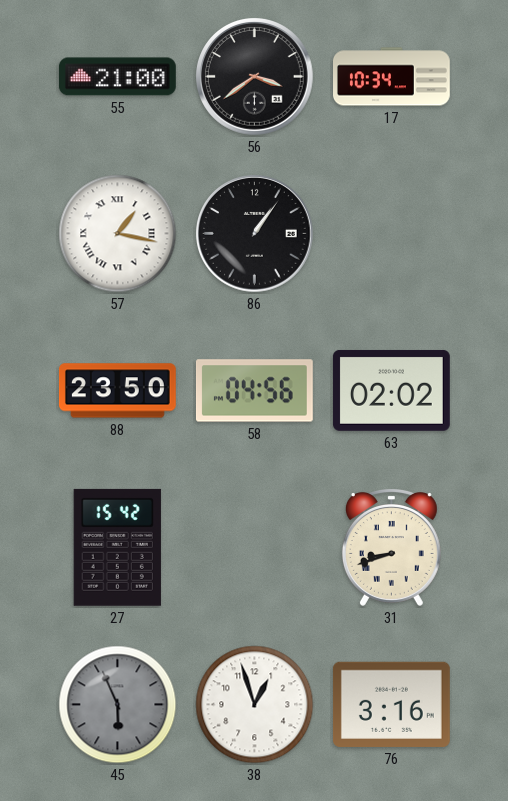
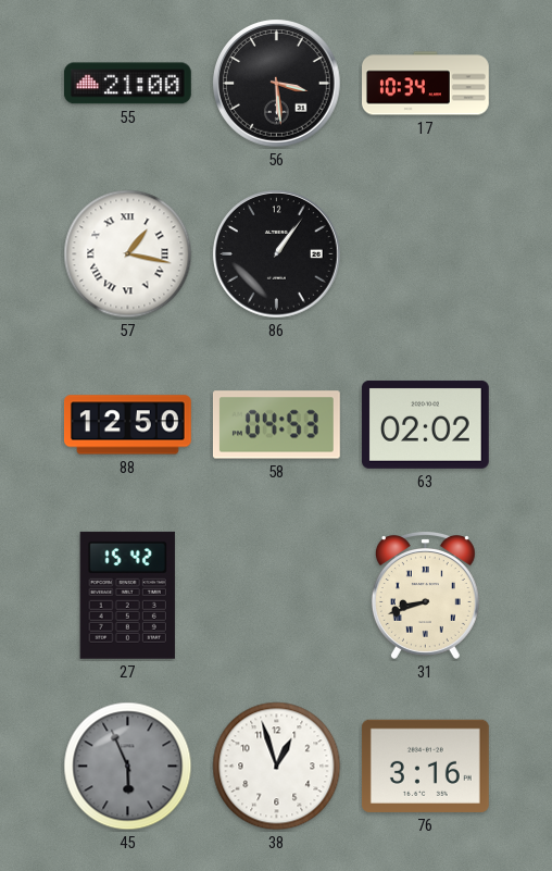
56: 3:39 -> 3:29
88: 23:50 -> 12:50
58: 04:56 -> 04:53
